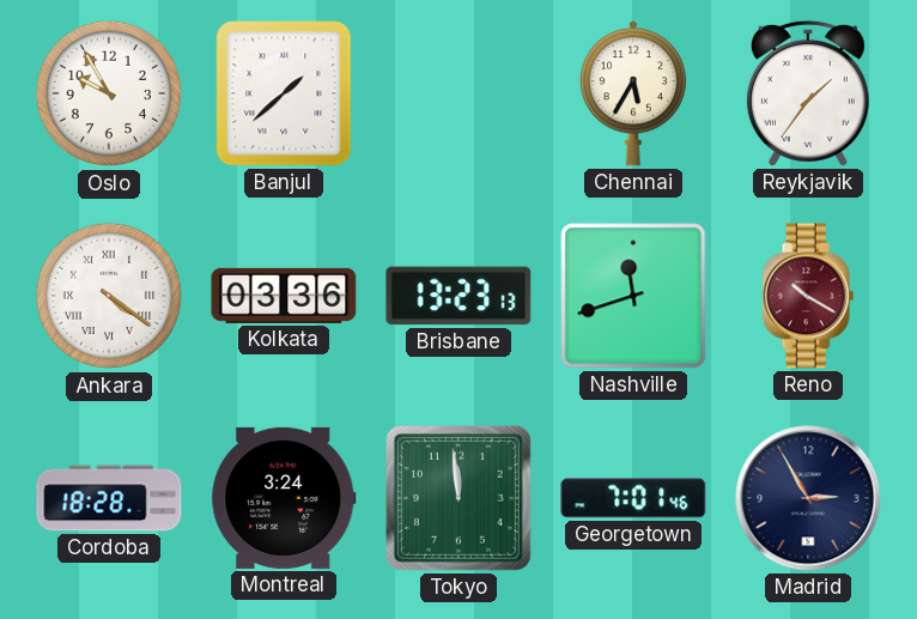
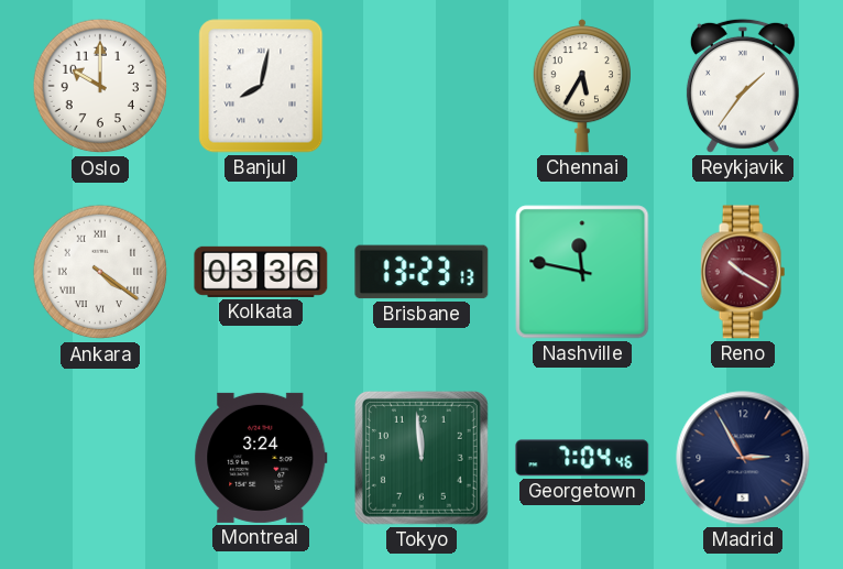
Oslo: 9:55 -> 10:00
Banjul: 1:38 -> 8:02
Nashville: 11:42 -> 11:47
Cordoba: 18:28 -> none
Georgetown: 7:01 -> 7:04
